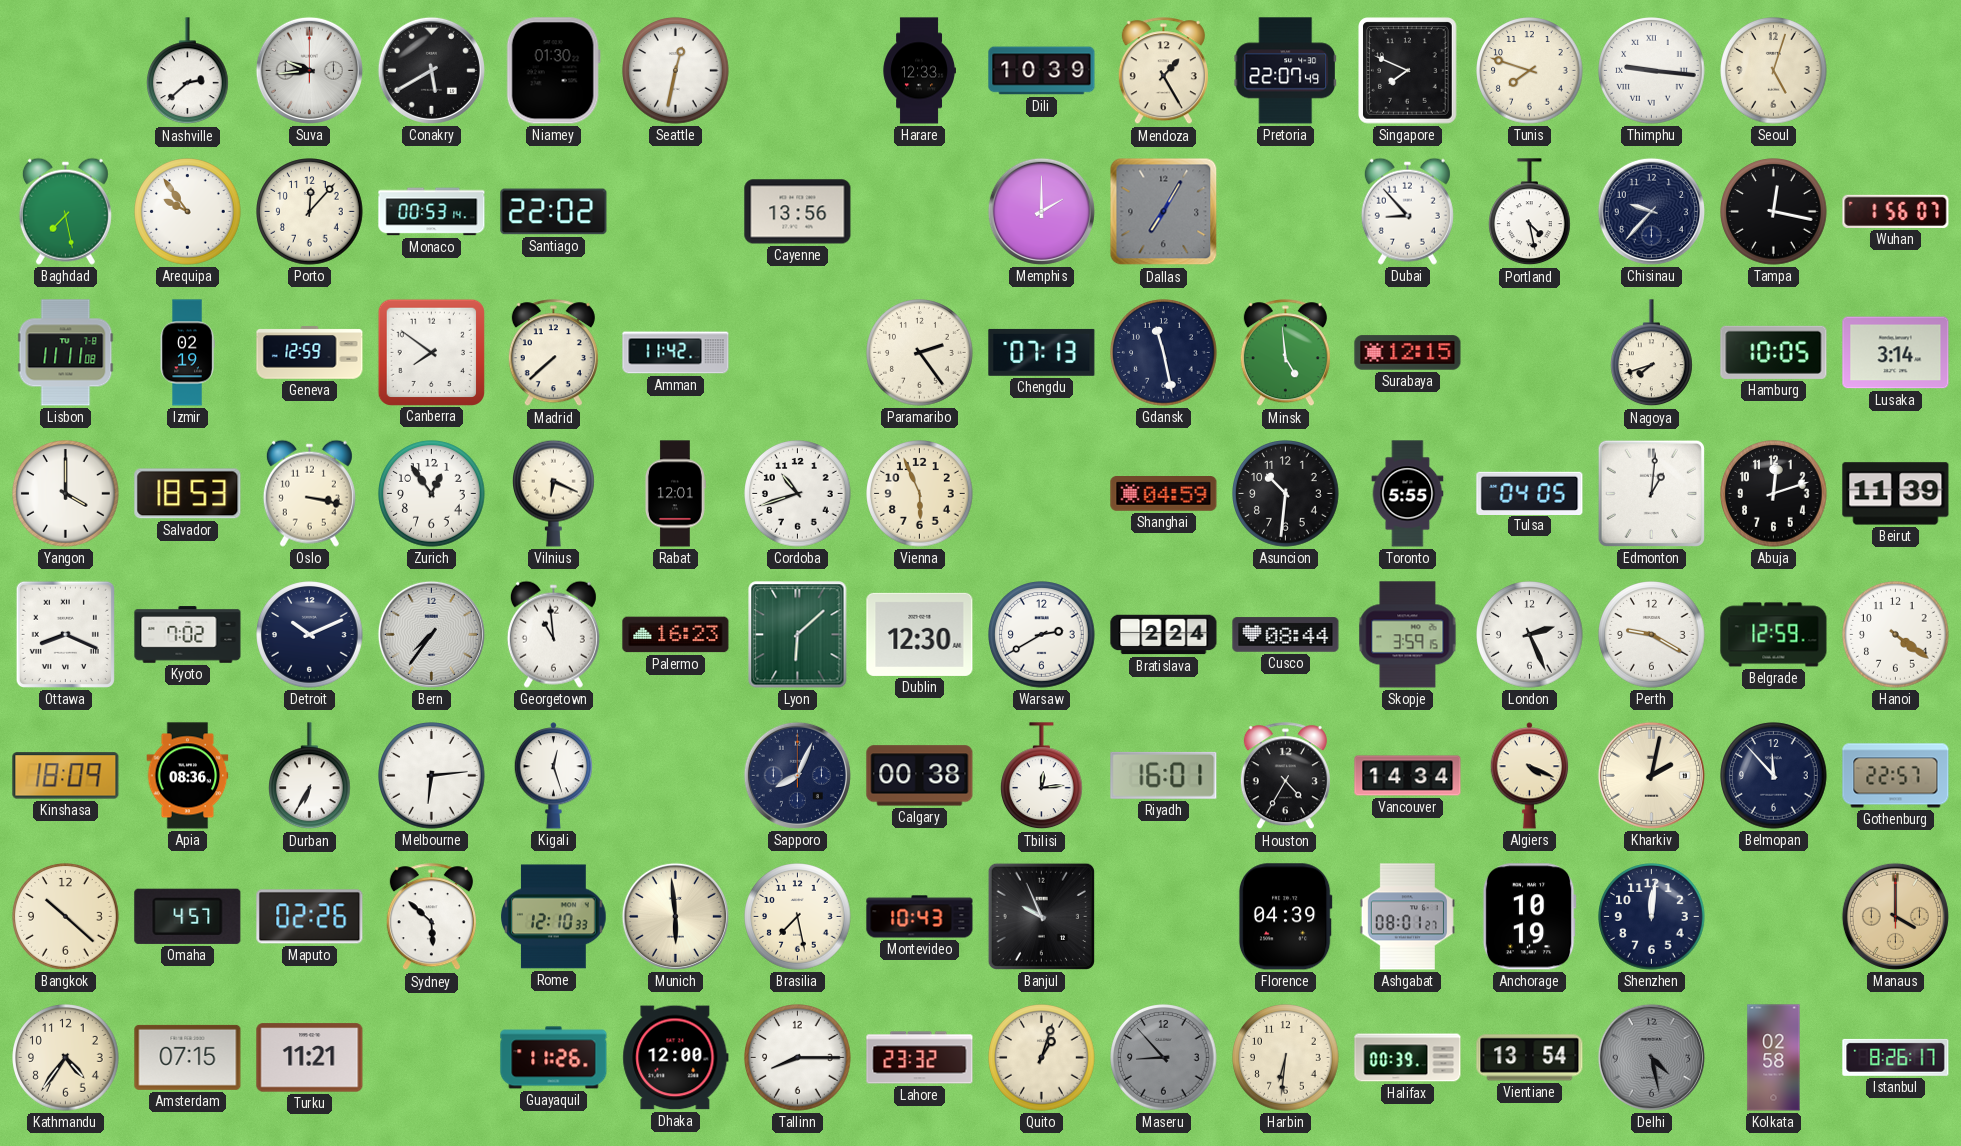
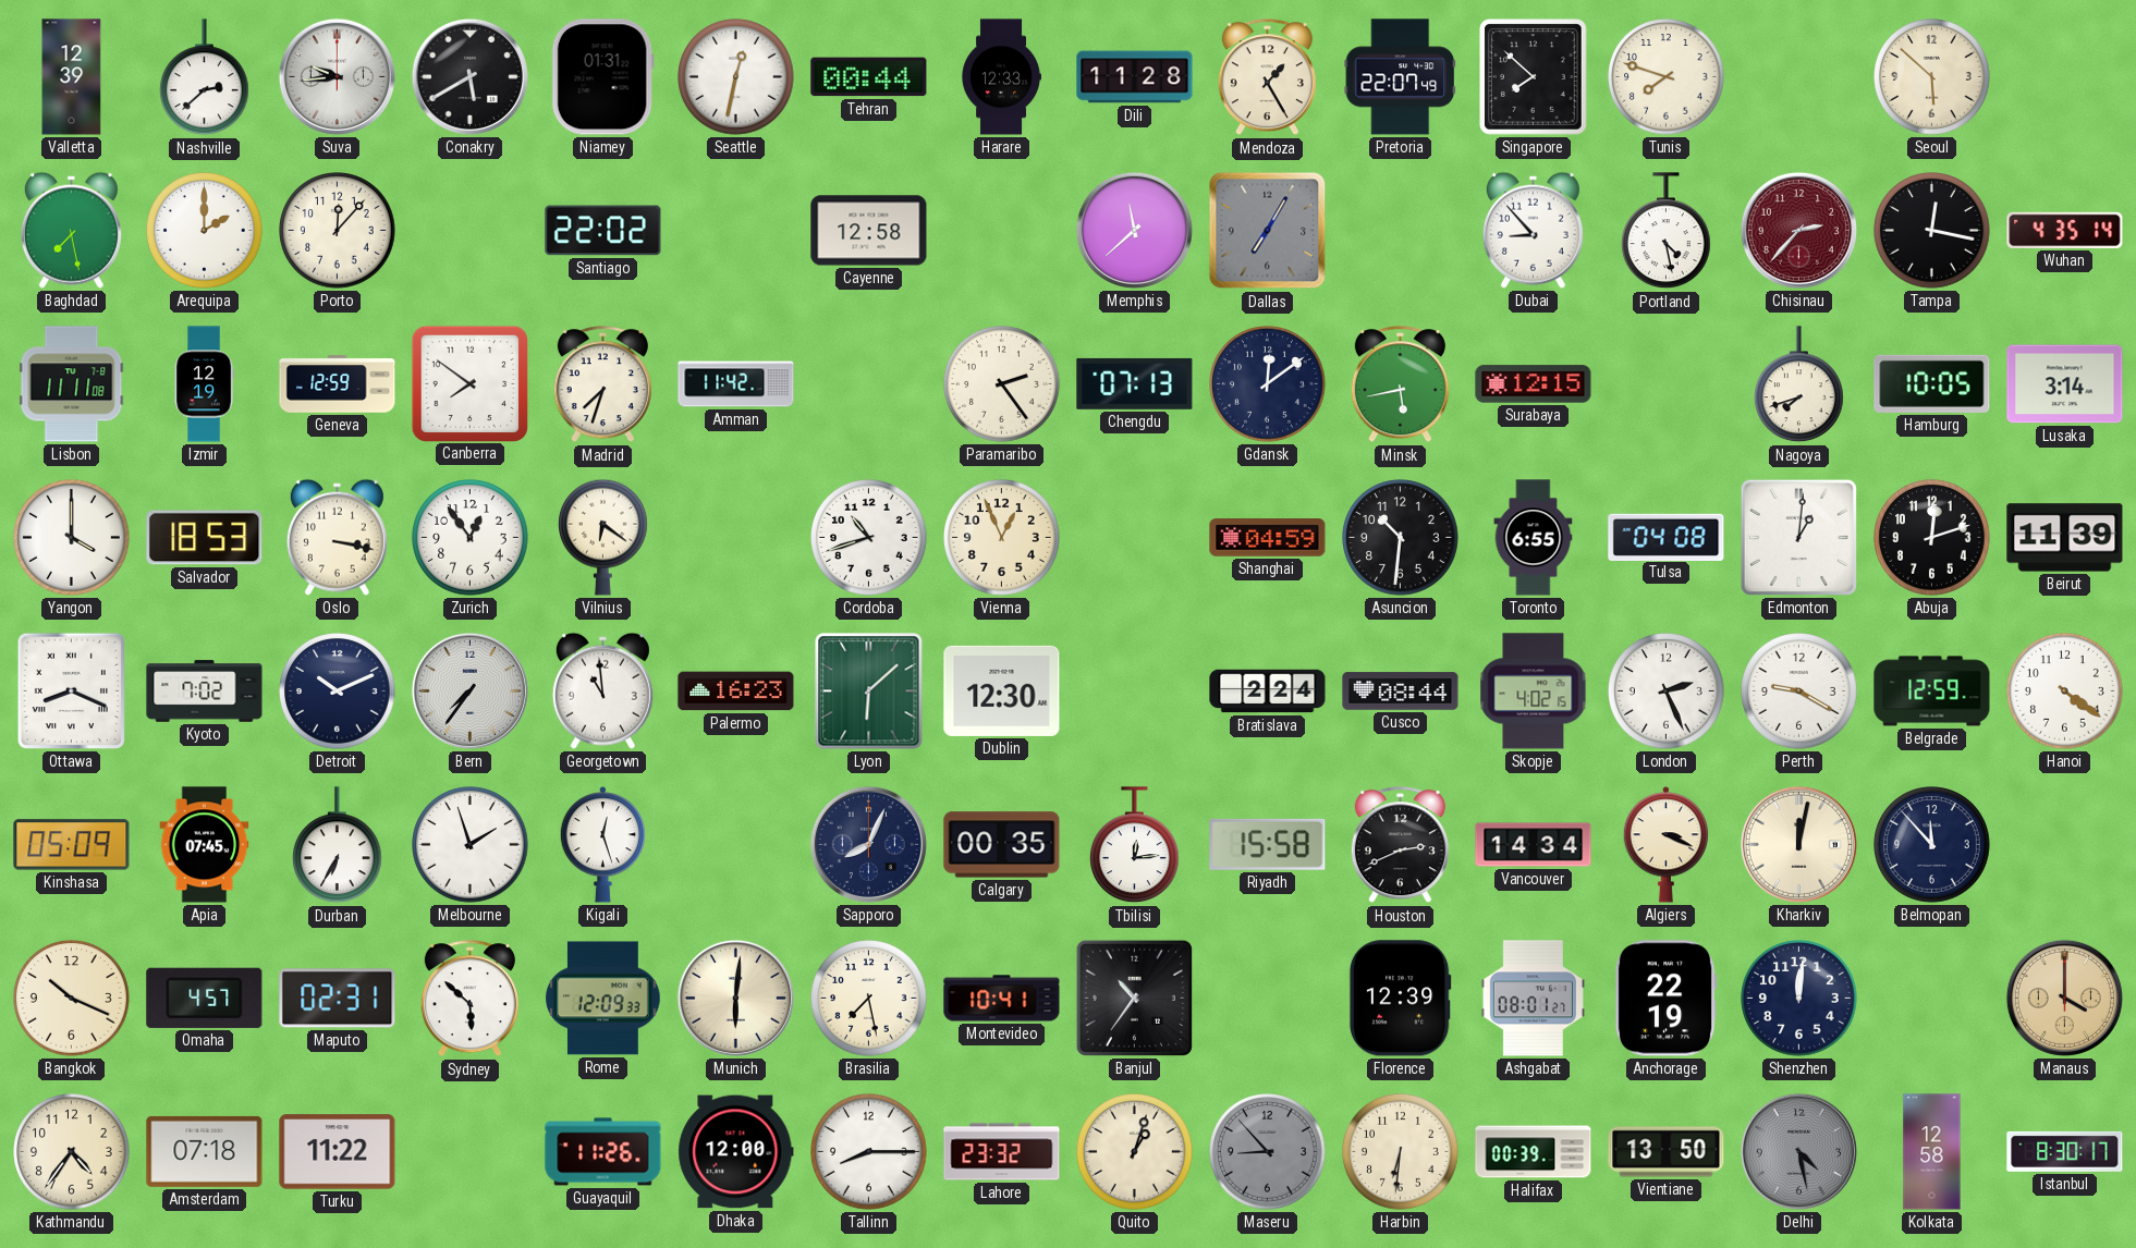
Valletta: none -> 12:39
Niamey: 01:30 -> 01:31
Tehran: none -> 00:44
Dili: 10:39 -> 11:28
Singapore: 7:49 -> 7:52
Thimphu: 9:16 -> none
Seoul: 5:03 -> 5:52
Arequipa: 9:54 -> 2:00
Monaco: 00:53 -> none
Cayenne: 13:56 -> 12:58
Memphis: 2:00 -> 11:38
Chisinau: 9:37 -> 2:37
Chisinau dial: navy -> burgundy
Wuhan: 1:56 -> 4:35
Izmir: 02:19 -> 12:19
Madrid: 7:38 -> 7:33
Gdansk: 11:28 -> 12:09
Minsk: 4:59 -> 5:43
Vilnius: 6:19 -> 6:21
Rabat: 12:01 -> none
Vienna: 5:56 -> 12:56
Toronto: 5:55 -> 6:55
Tulsa: 04:05 -> 04:08
Warsaw: 2:40 -> none
Skopje: 3:59 -> 4:02
Kinshasa: 18:09 -> 05:09
Apia: 08:36 -> 07:45
Melbourne: 6:14 -> 1:57
Calgary: 00:38 -> 00:35
Riyadh: 16:01 -> 15:58
Houston: 4:35 -> 2:41
Algiers: 4:19 -> 3:19
Kharkiv: 2:02 -> 12:02
Gothenburg: 22:57 -> none
Bangkok: 10:22 -> 10:19
Maputo: 02:26 -> 02:31
Rome: 12:10 -> 12:09
Munich: 5:59 -> 6:01
Montevideo: 10:43 -> 10:41
Banjul: 9:56 -> 10:36
Florence: 04:39 -> 12:39
Anchorage: 10:19 -> 22:19
Amsterdam: 07:15 -> 07:18
Turku: 11:21 -> 11:22
Vientiane: 13:54 -> 13:50
Kolkata: 02:58 -> 12:58
Istanbul: 8:26 -> 8:30
